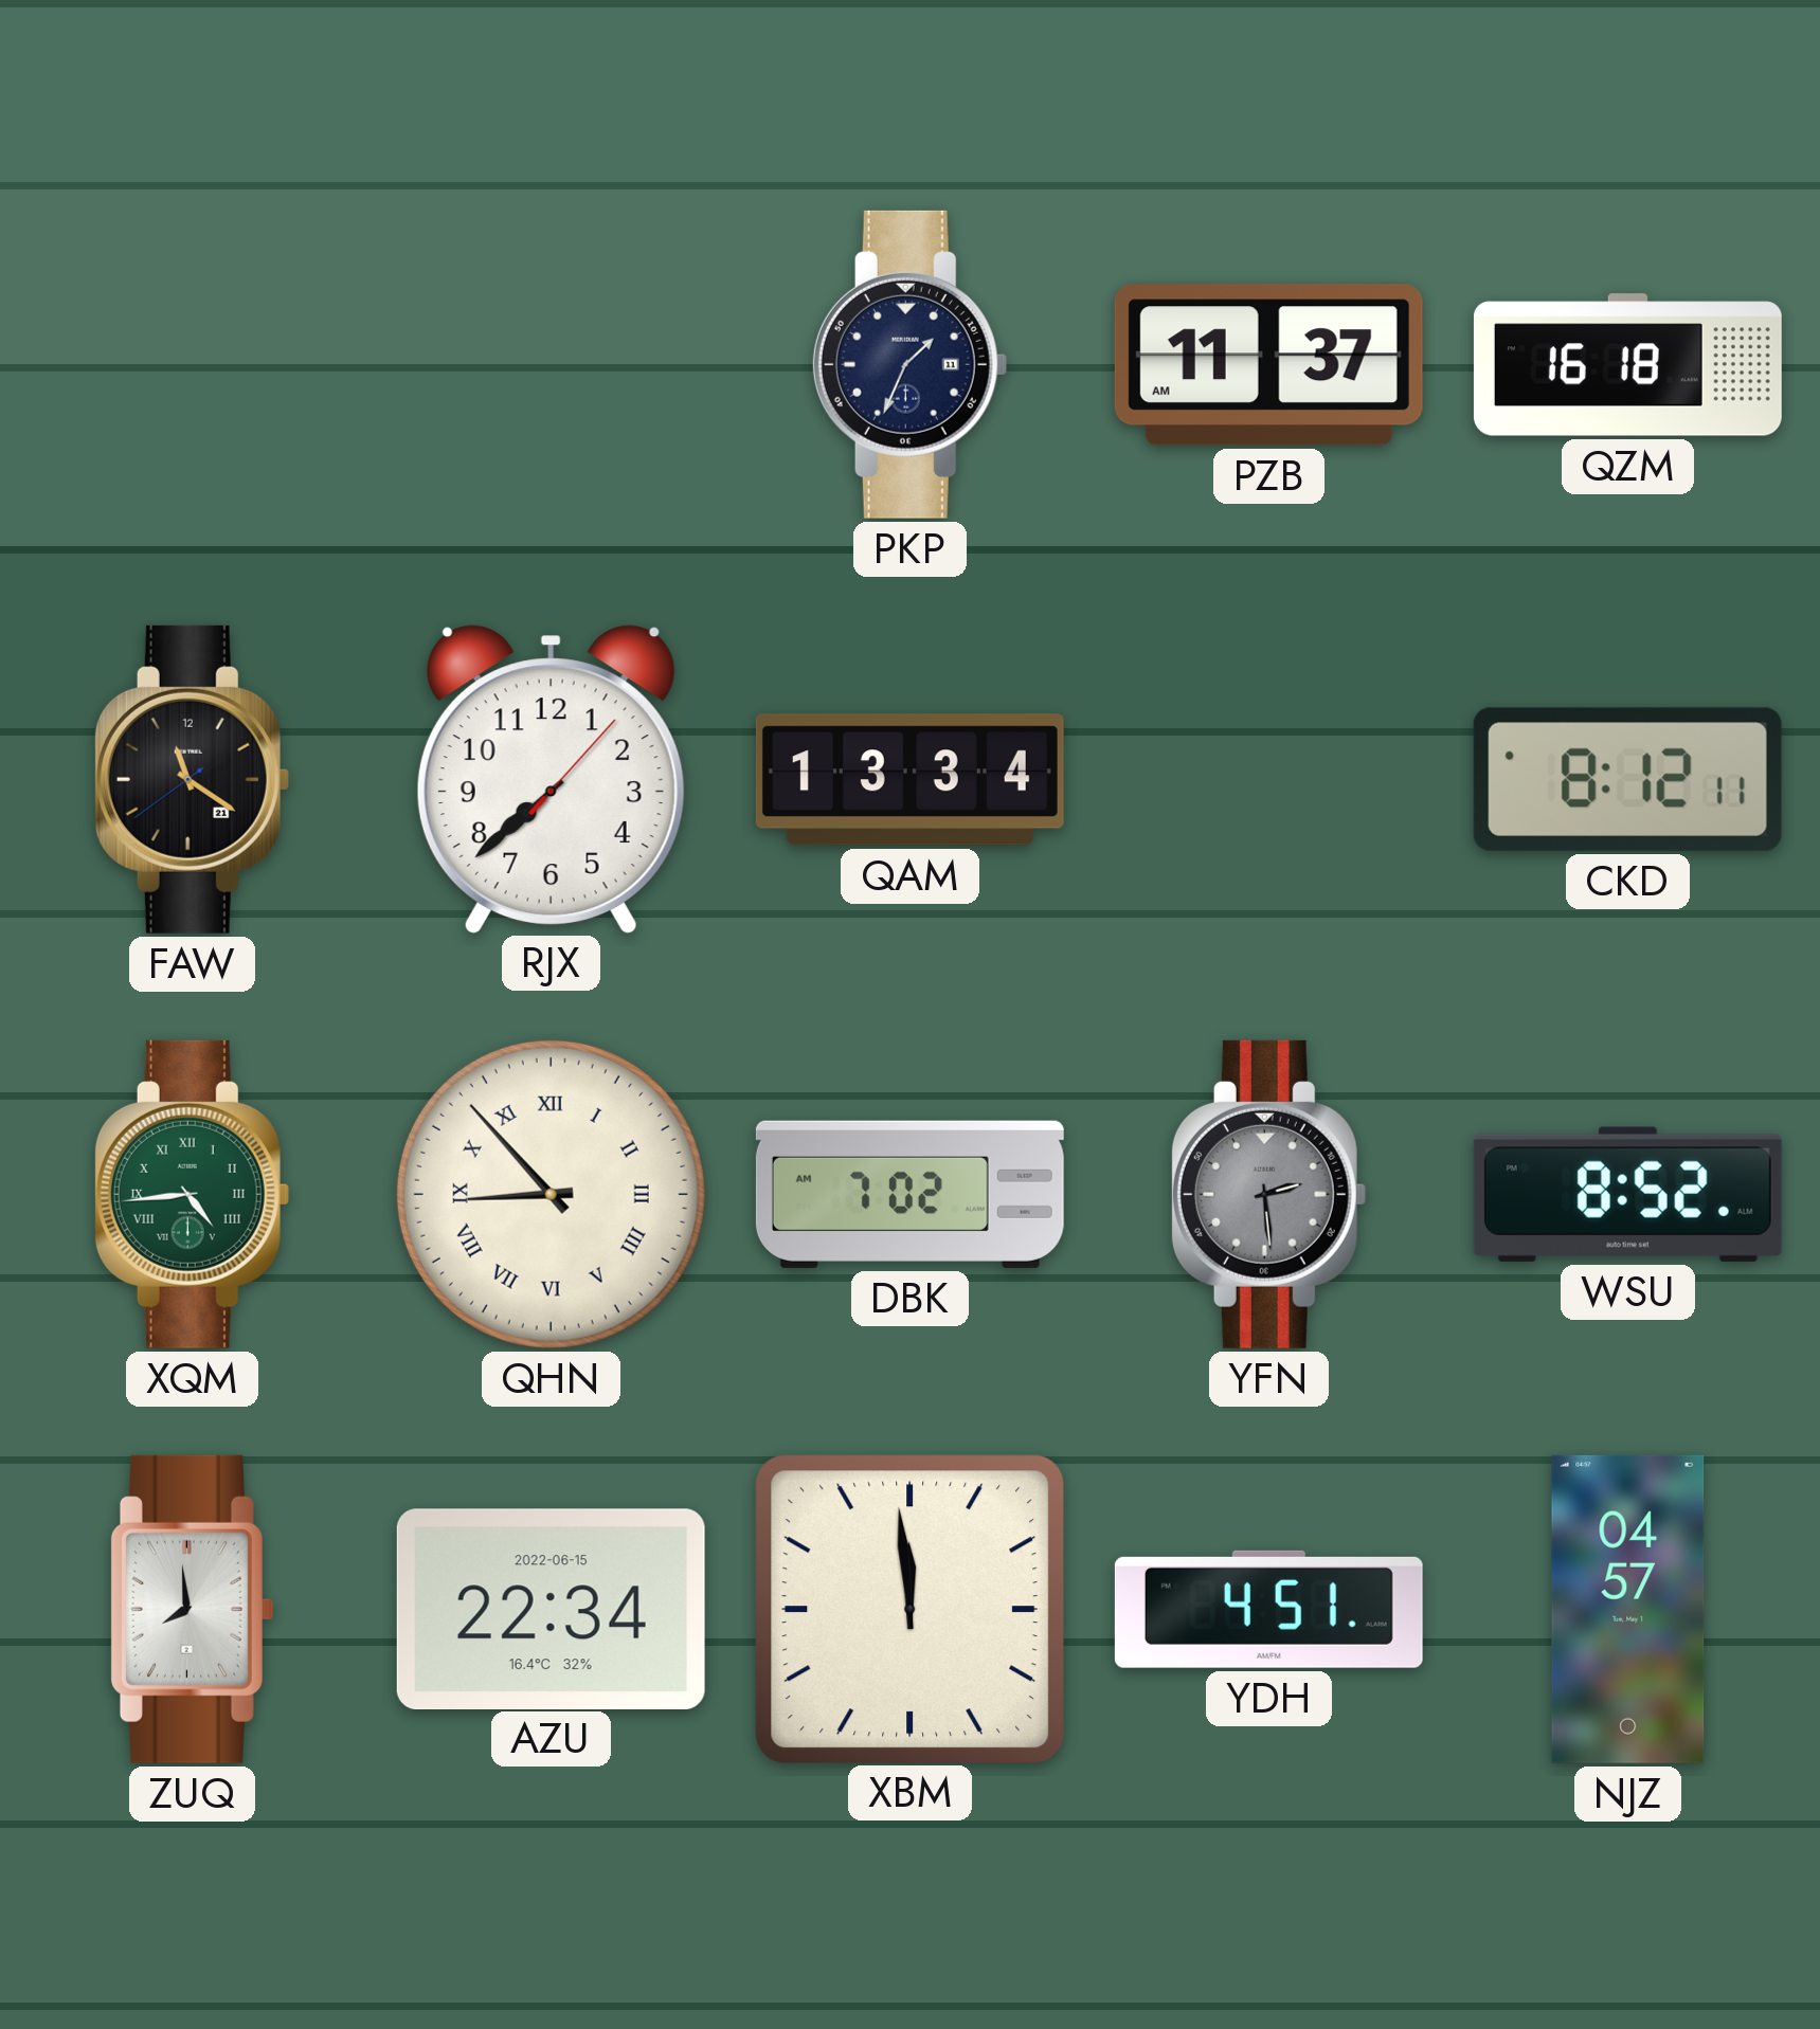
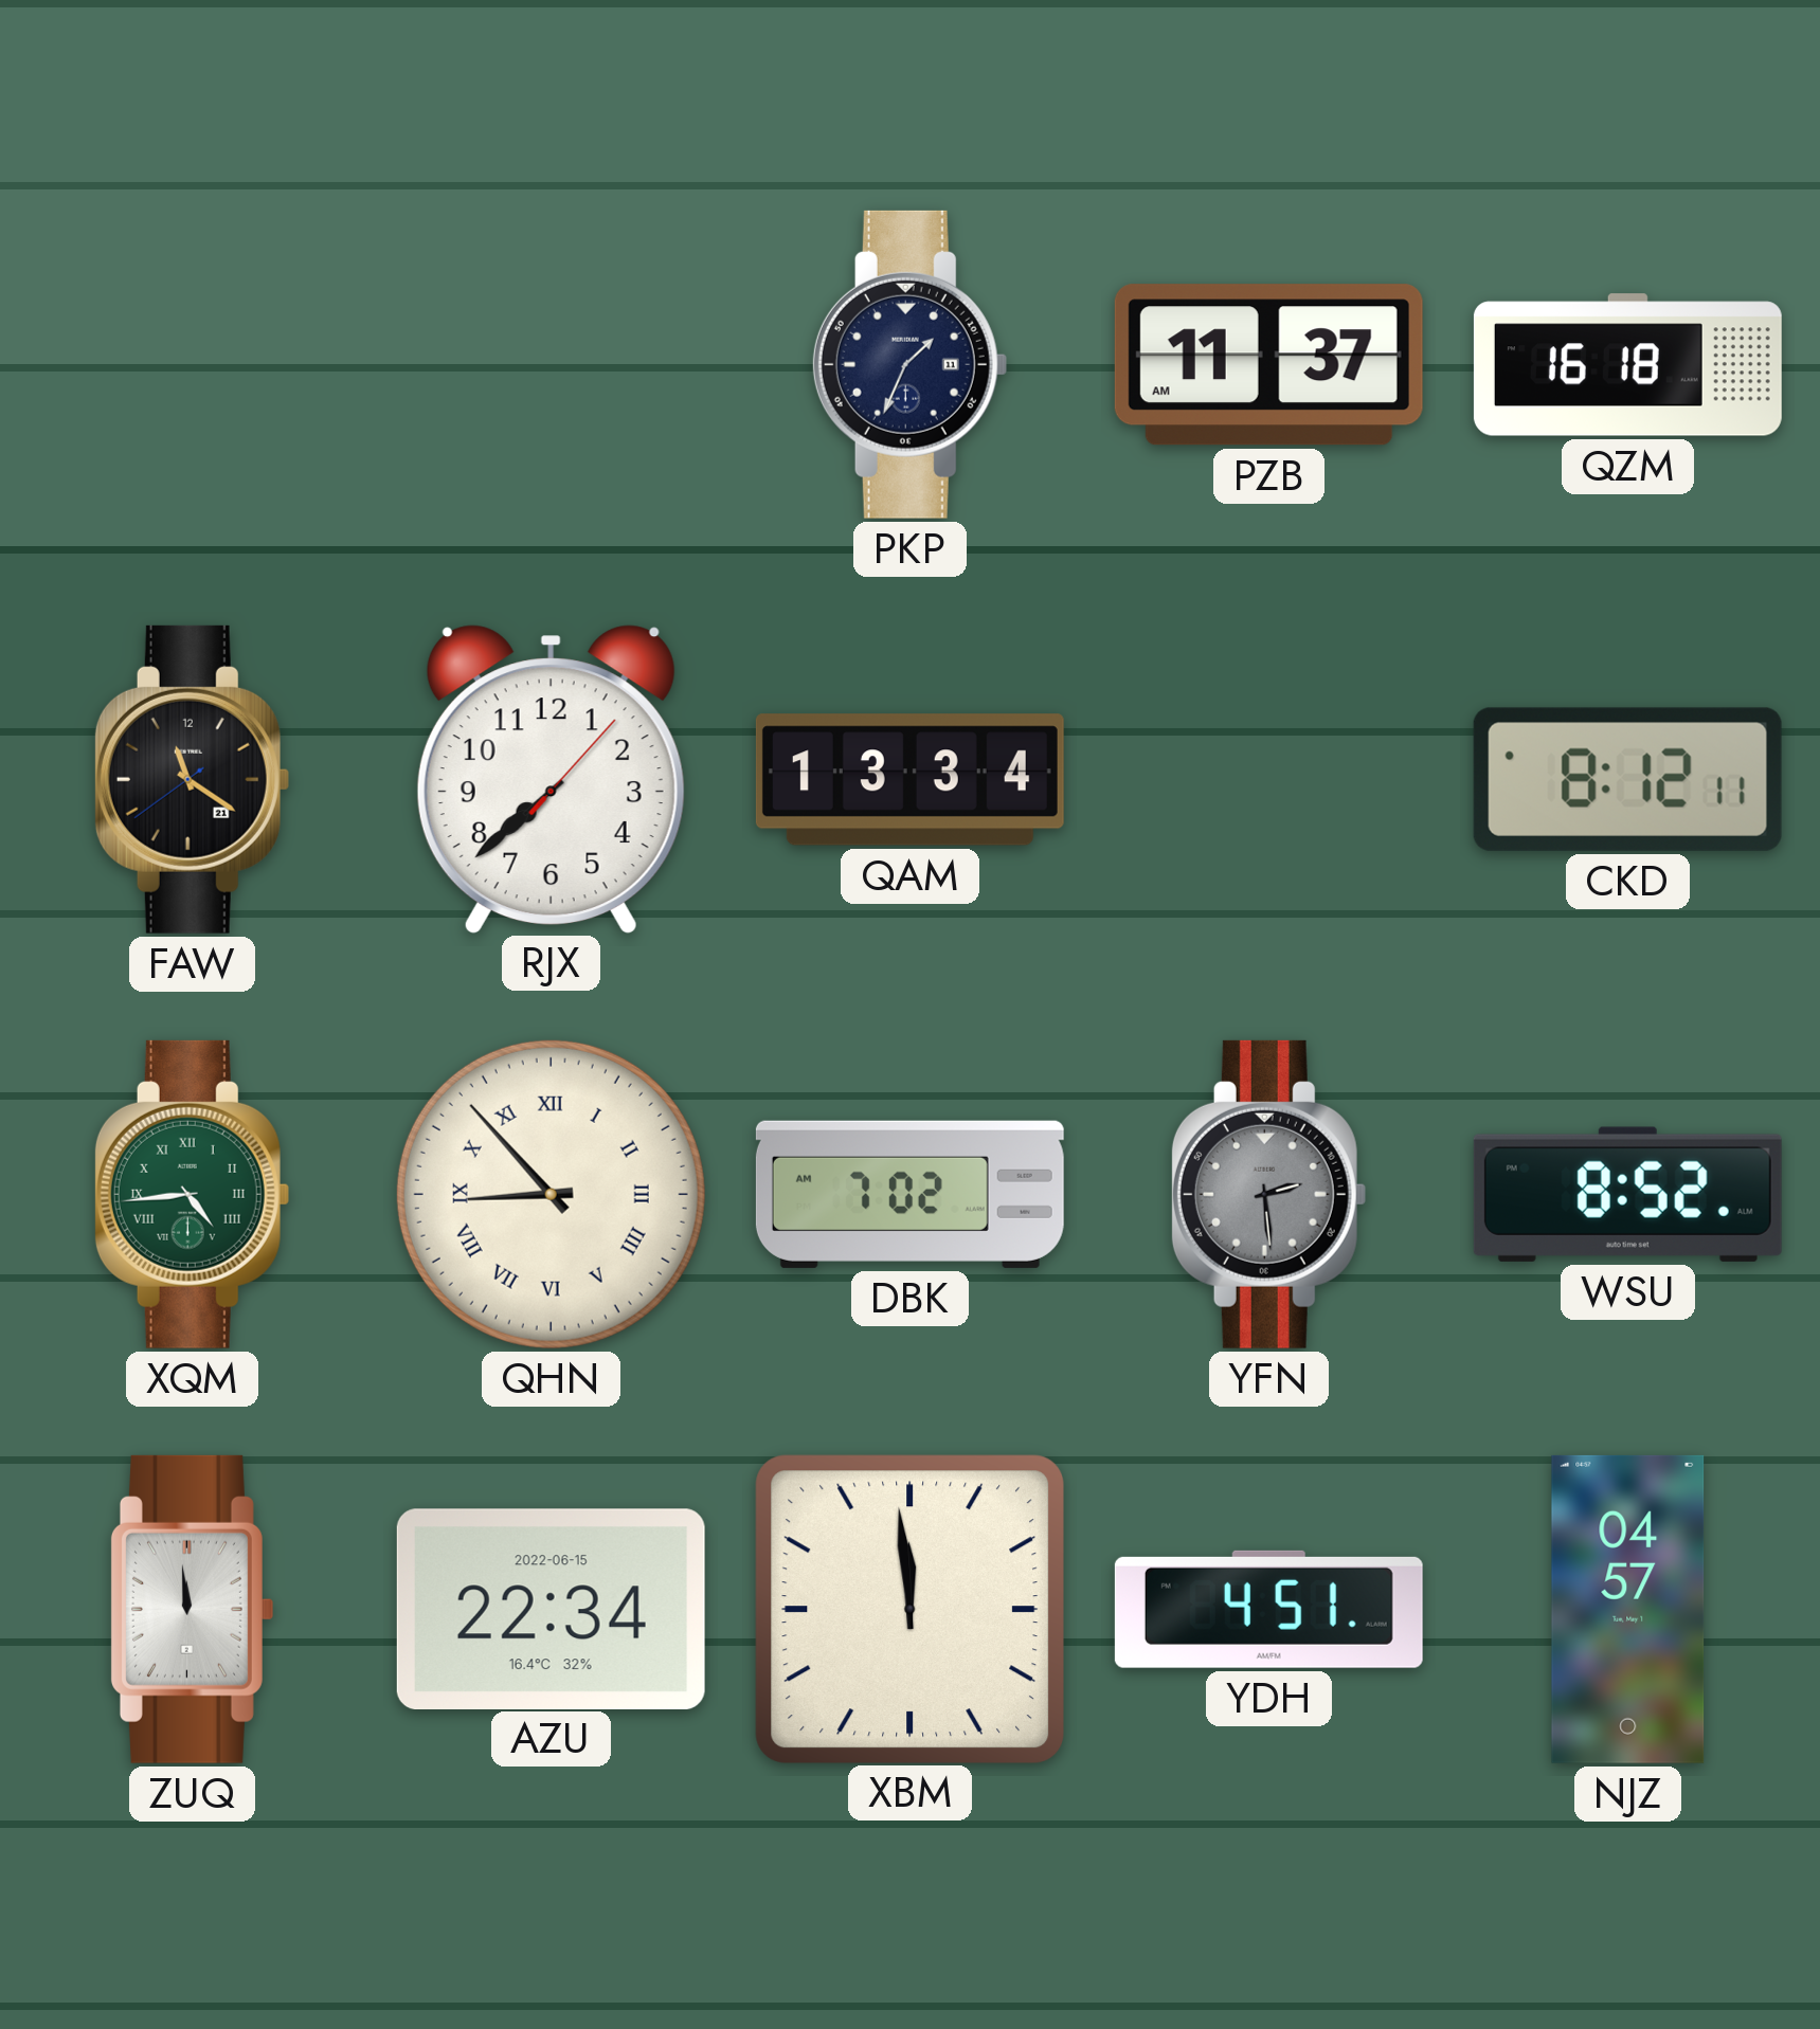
ZUQ: 7:59 -> 11:59
